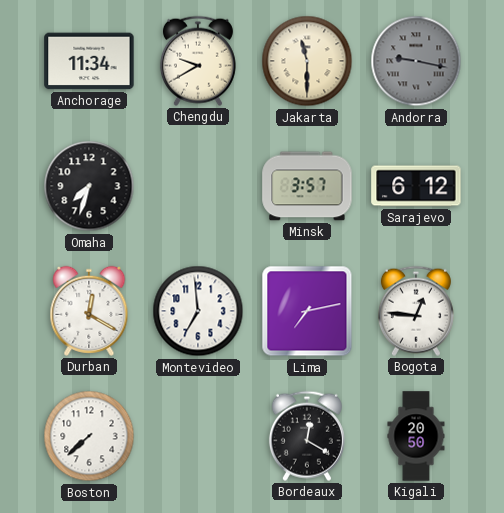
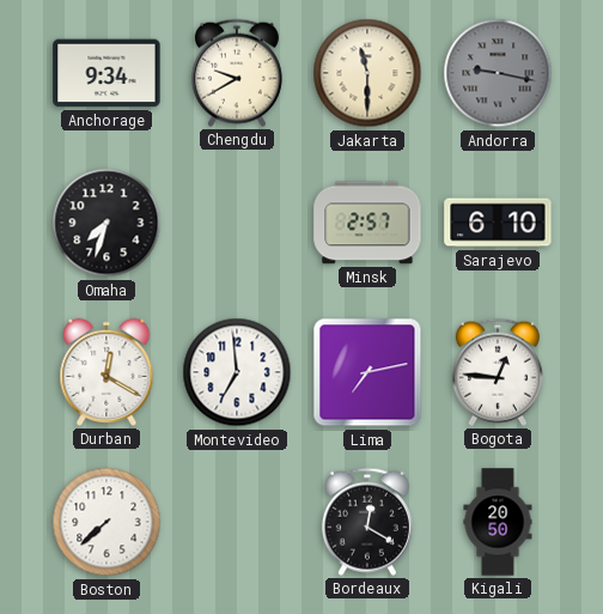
Anchorage: 11:34 -> 9:34
Minsk: 3:57 -> 2:57
Sarajevo: 6:12 -> 6:10
